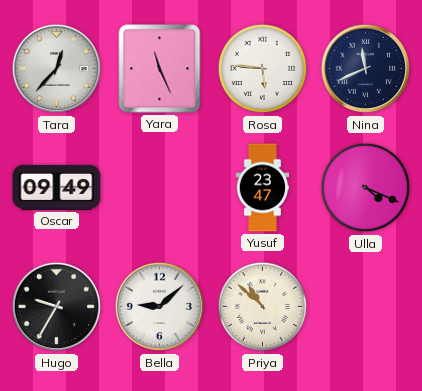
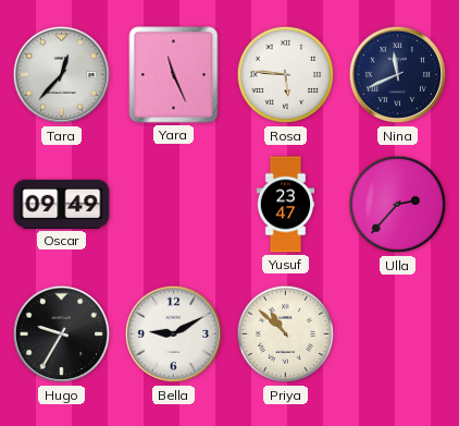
Ulla: 4:19 -> 2:37
Bella: 9:08 -> 9:10
